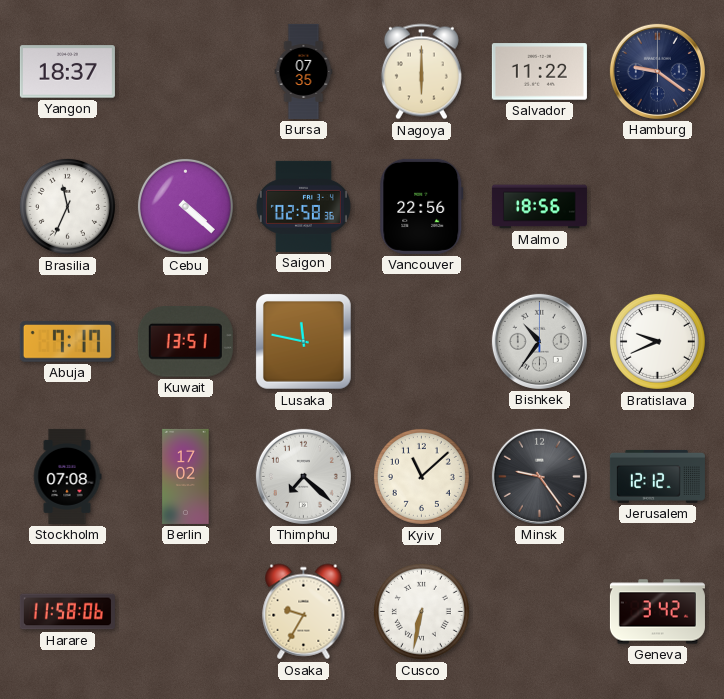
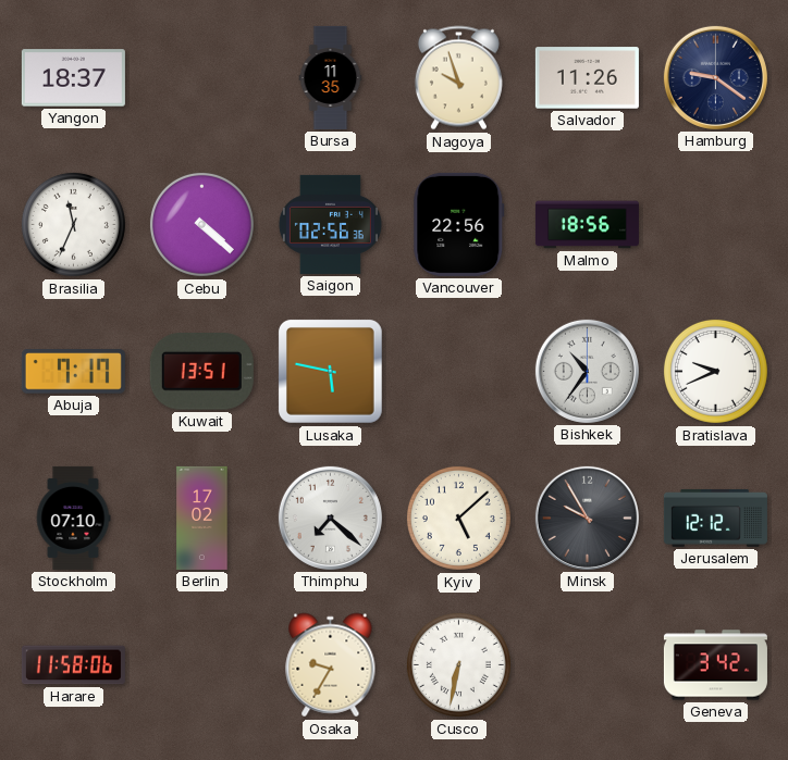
Bursa: 07:35 -> 11:35
Nagoya: 6:00 -> 9:57
Salvador: 11:22 -> 11:26
Saigon: 02:58 -> 02:56
Lusaka: 11:47 -> 5:47
Stockholm: 07:08 -> 07:10
Kyiv: 11:08 -> 5:08
Minsk: 9:24 -> 9:55
